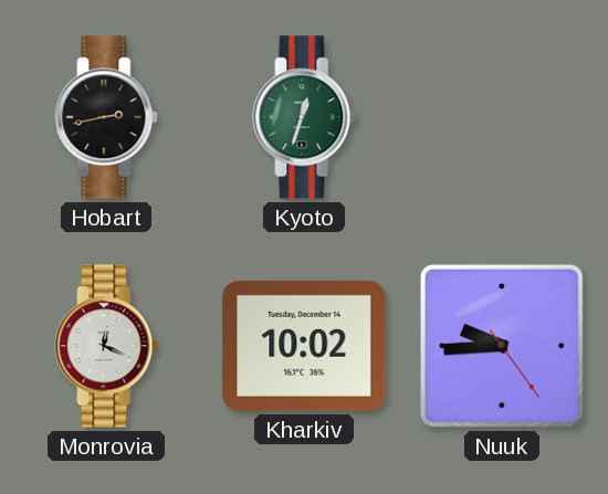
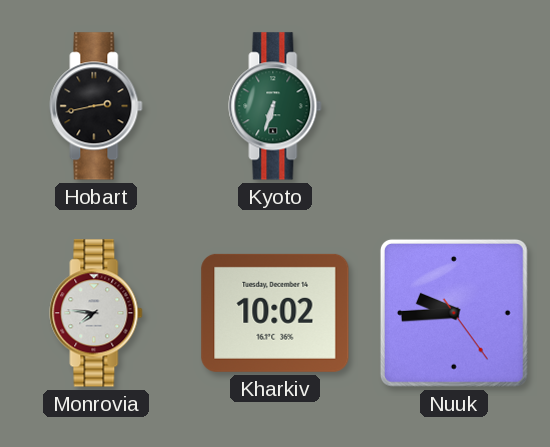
Kyoto: 12:33 -> 6:33
Monrovia: 12:19 -> 7:46
